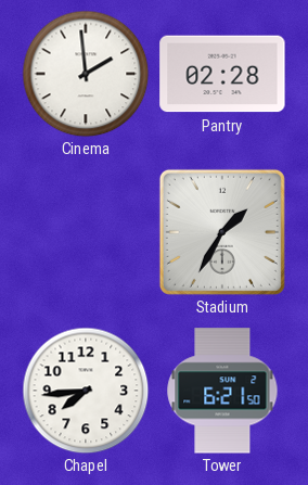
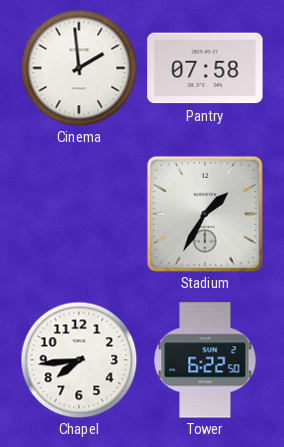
Pantry: 02:28 -> 07:58
Tower: 6:21 -> 6:22
